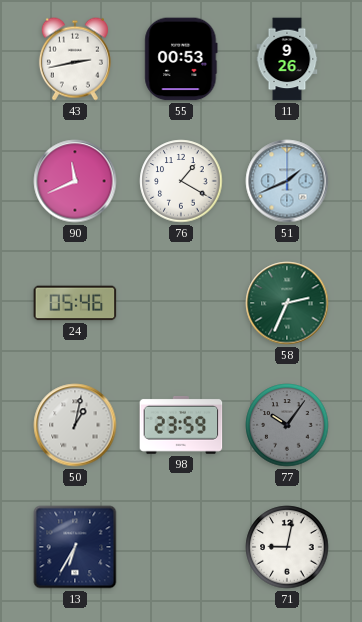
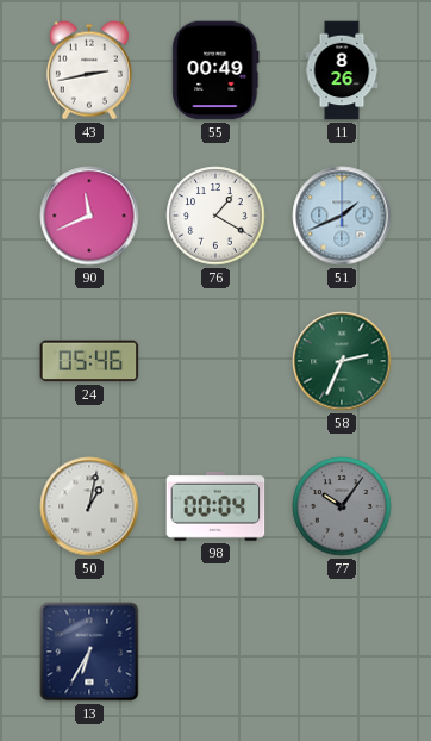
55: 00:53 -> 00:49
11: 9:26 -> 8:26
98: 23:59 -> 00:04
71: 9:02 -> none
